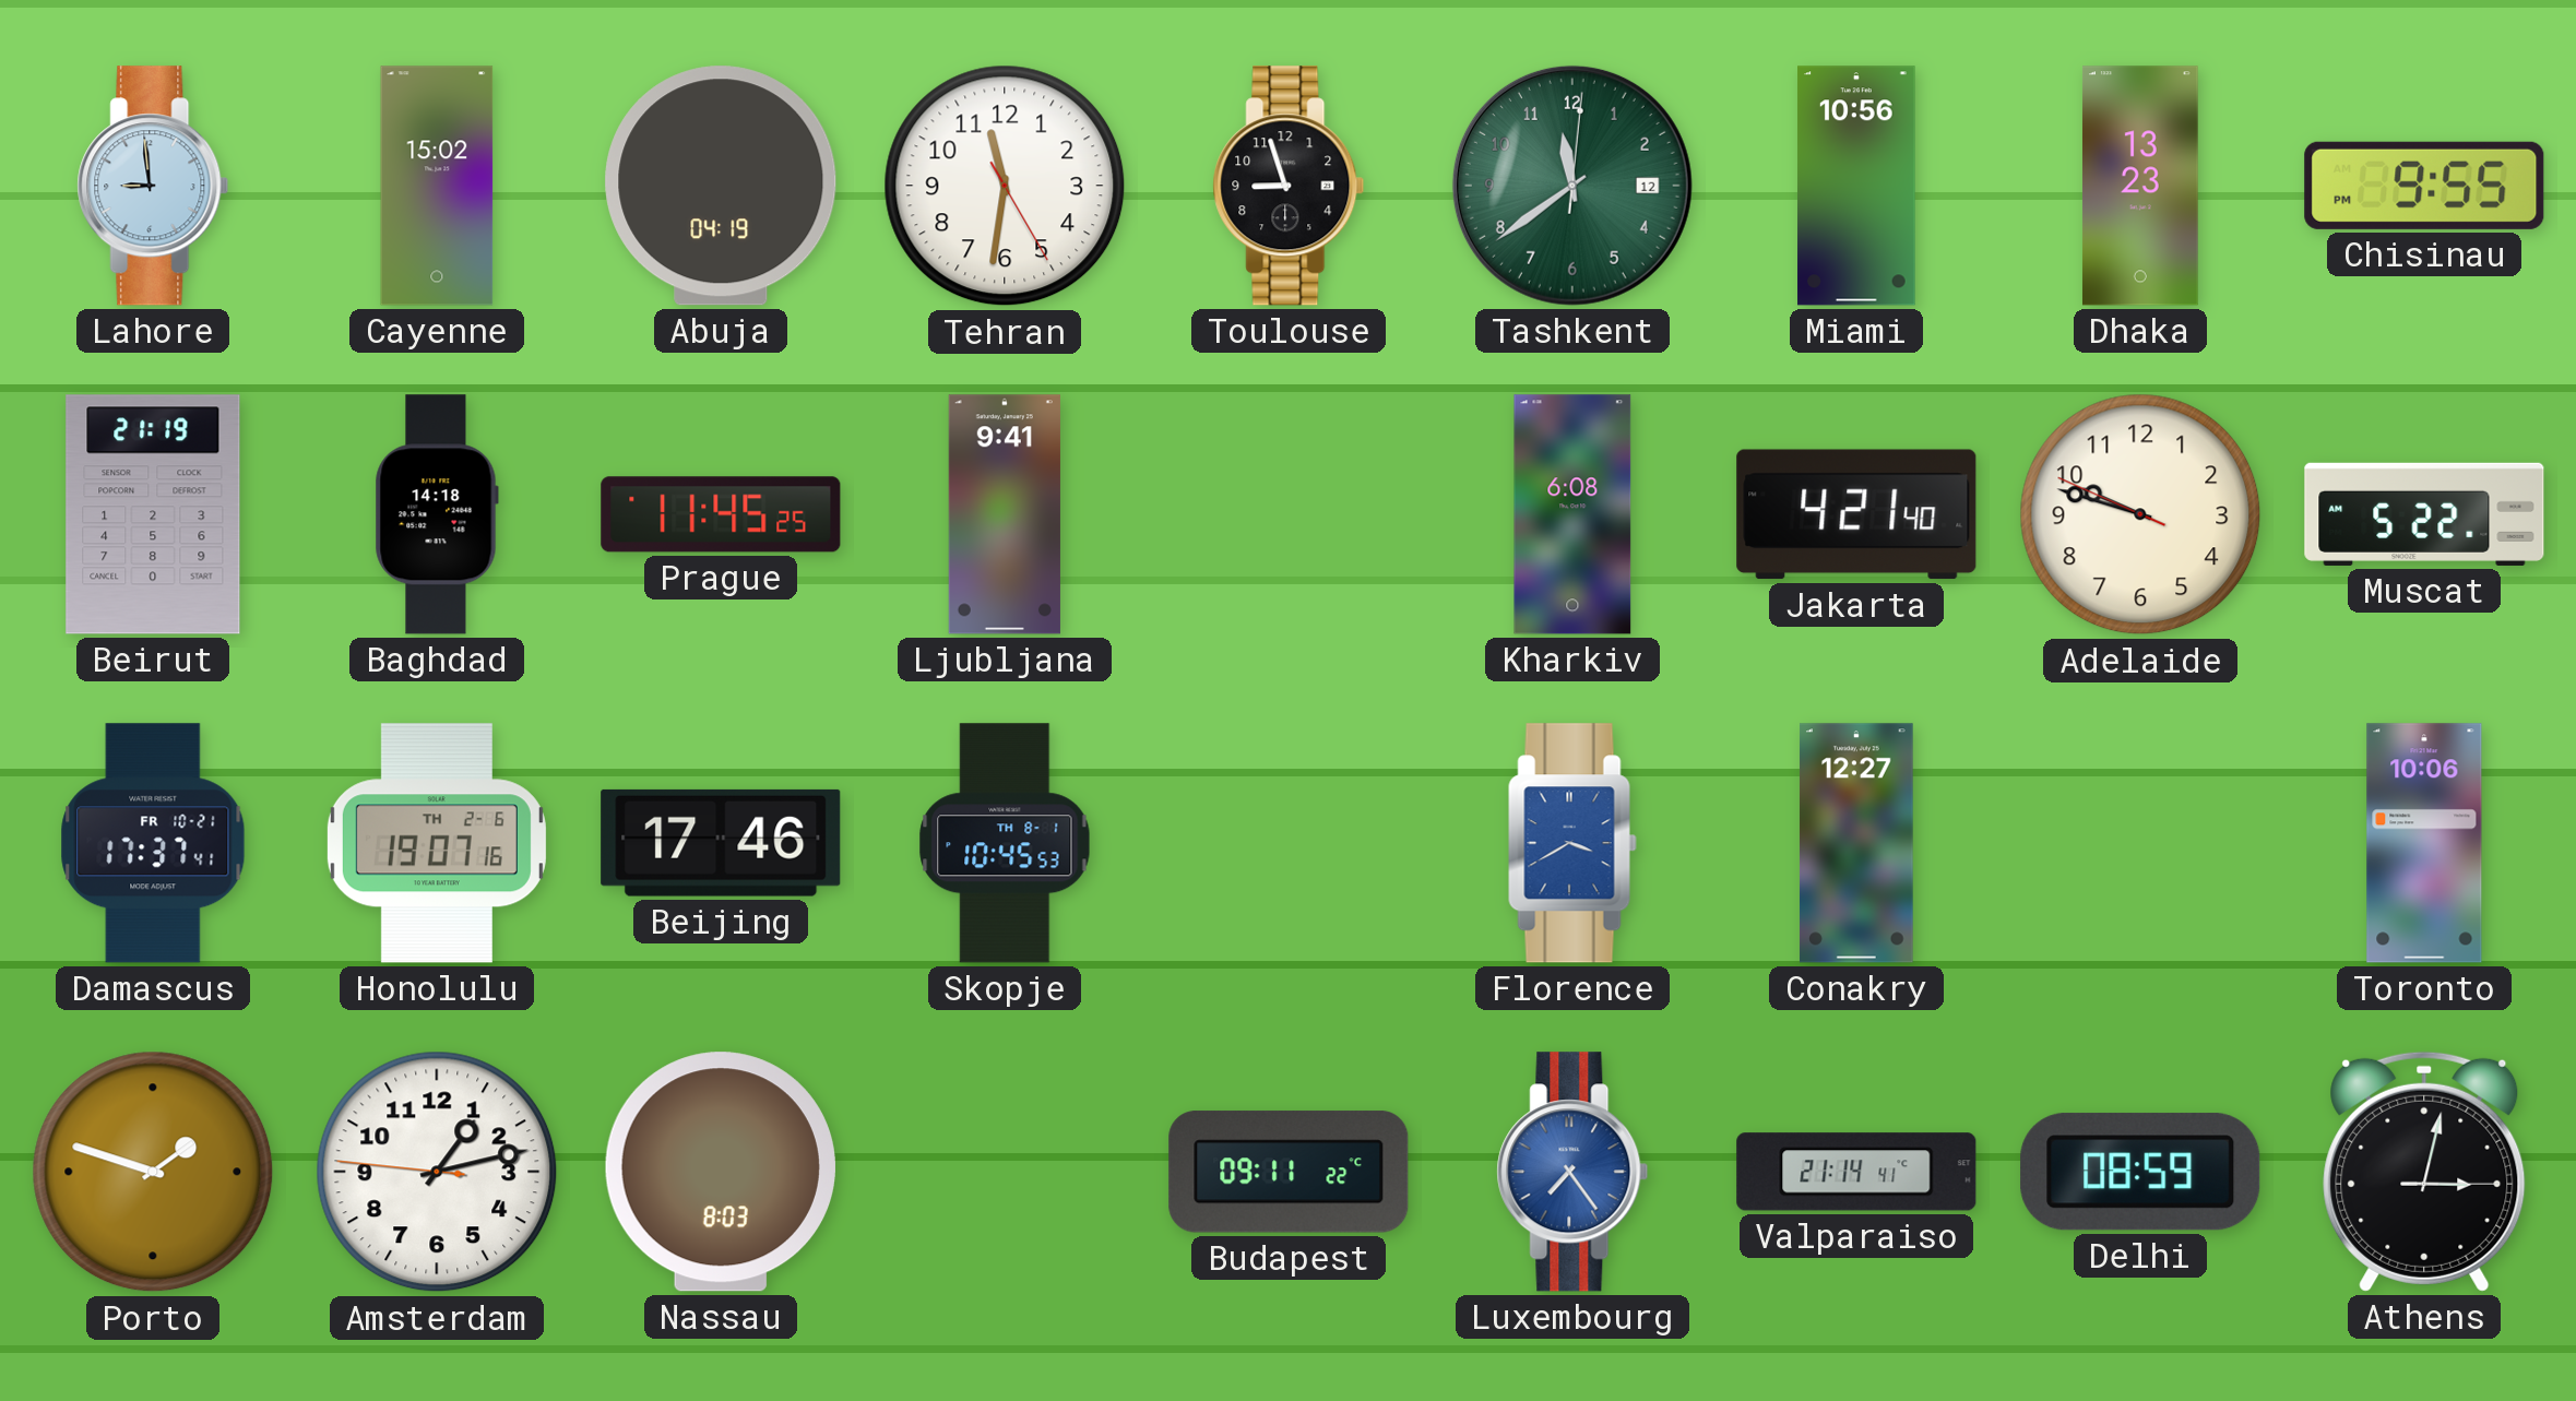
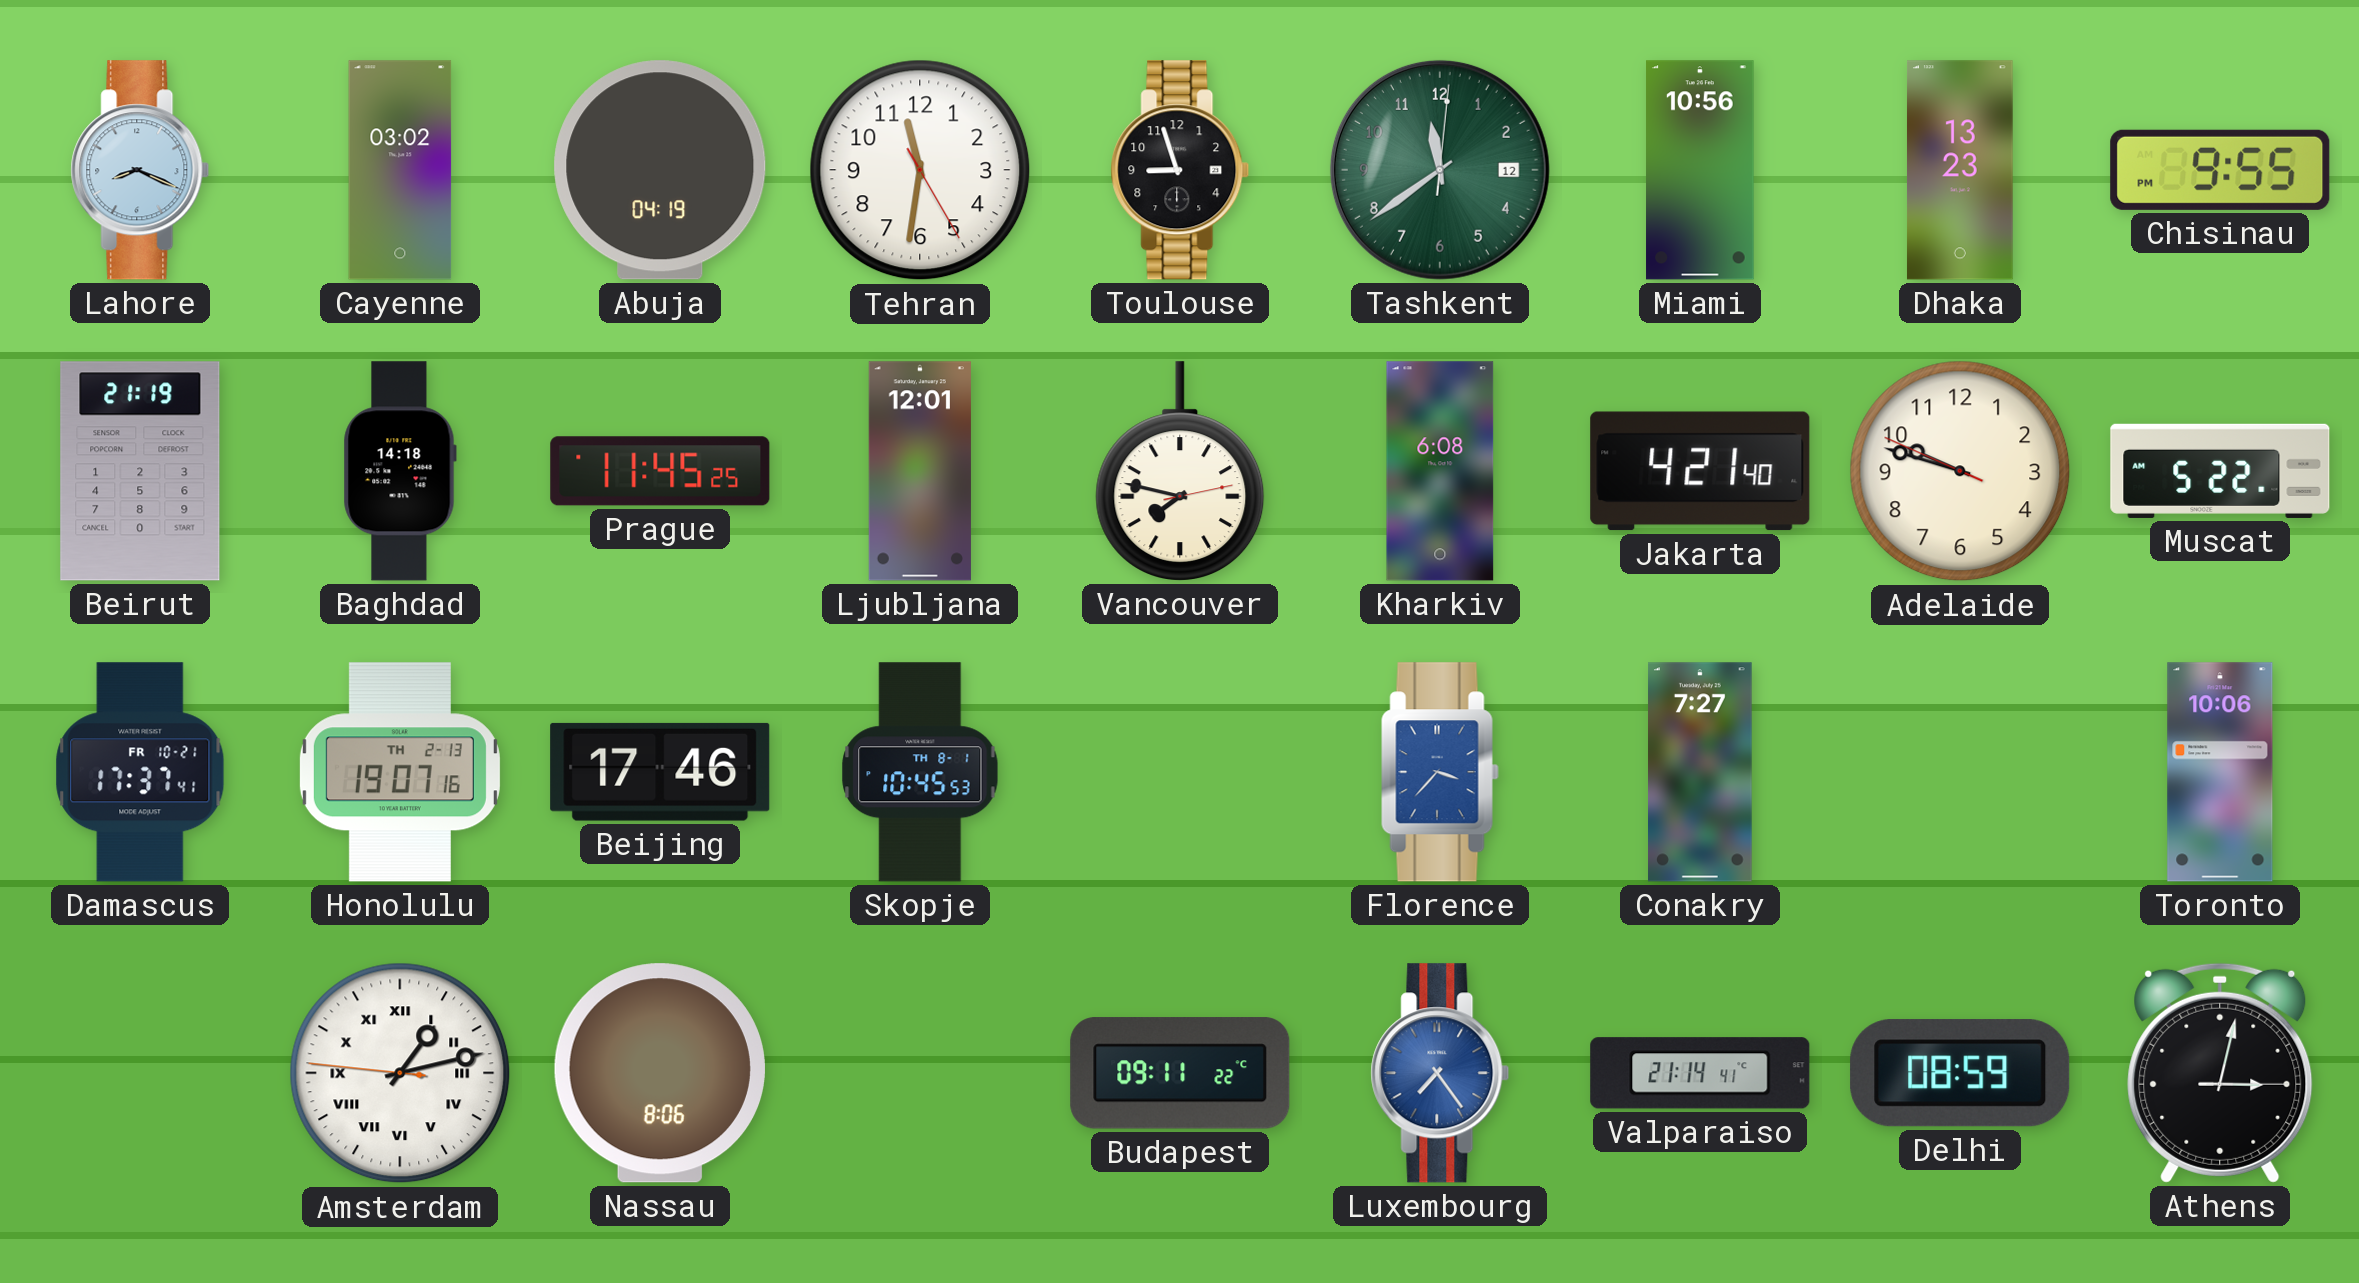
Lahore: 8:59 -> 8:19
Cayenne: 15:02 -> 03:02
Ljubljana: 9:41 -> 12:01
Vancouver: none -> 7:47
Honolulu date: TH 2-6 -> TH 2-13
Florence: 3:40 -> 3:37
Conakry: 12:27 -> 7:27
Porto: 1:48 -> none
Amsterdam numerals: Arabic -> Roman
Nassau: 8:03 -> 8:06
